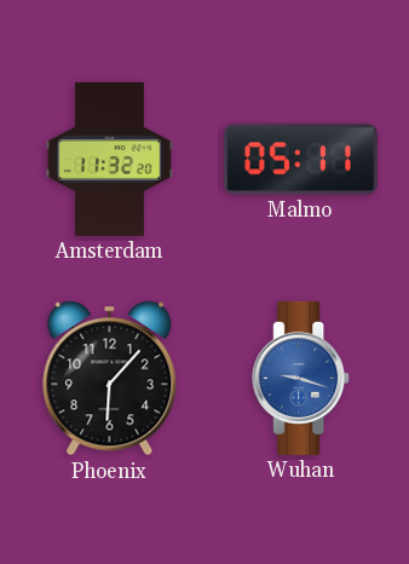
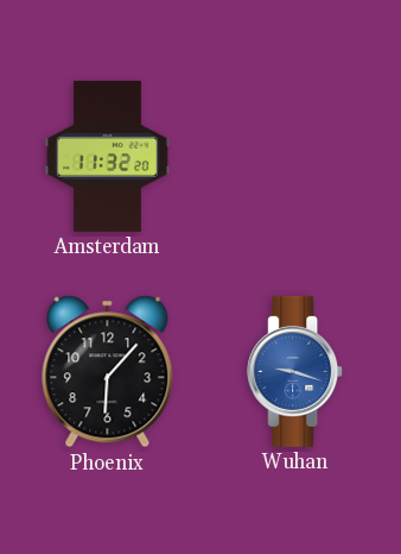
Malmo: 05:11 -> none
